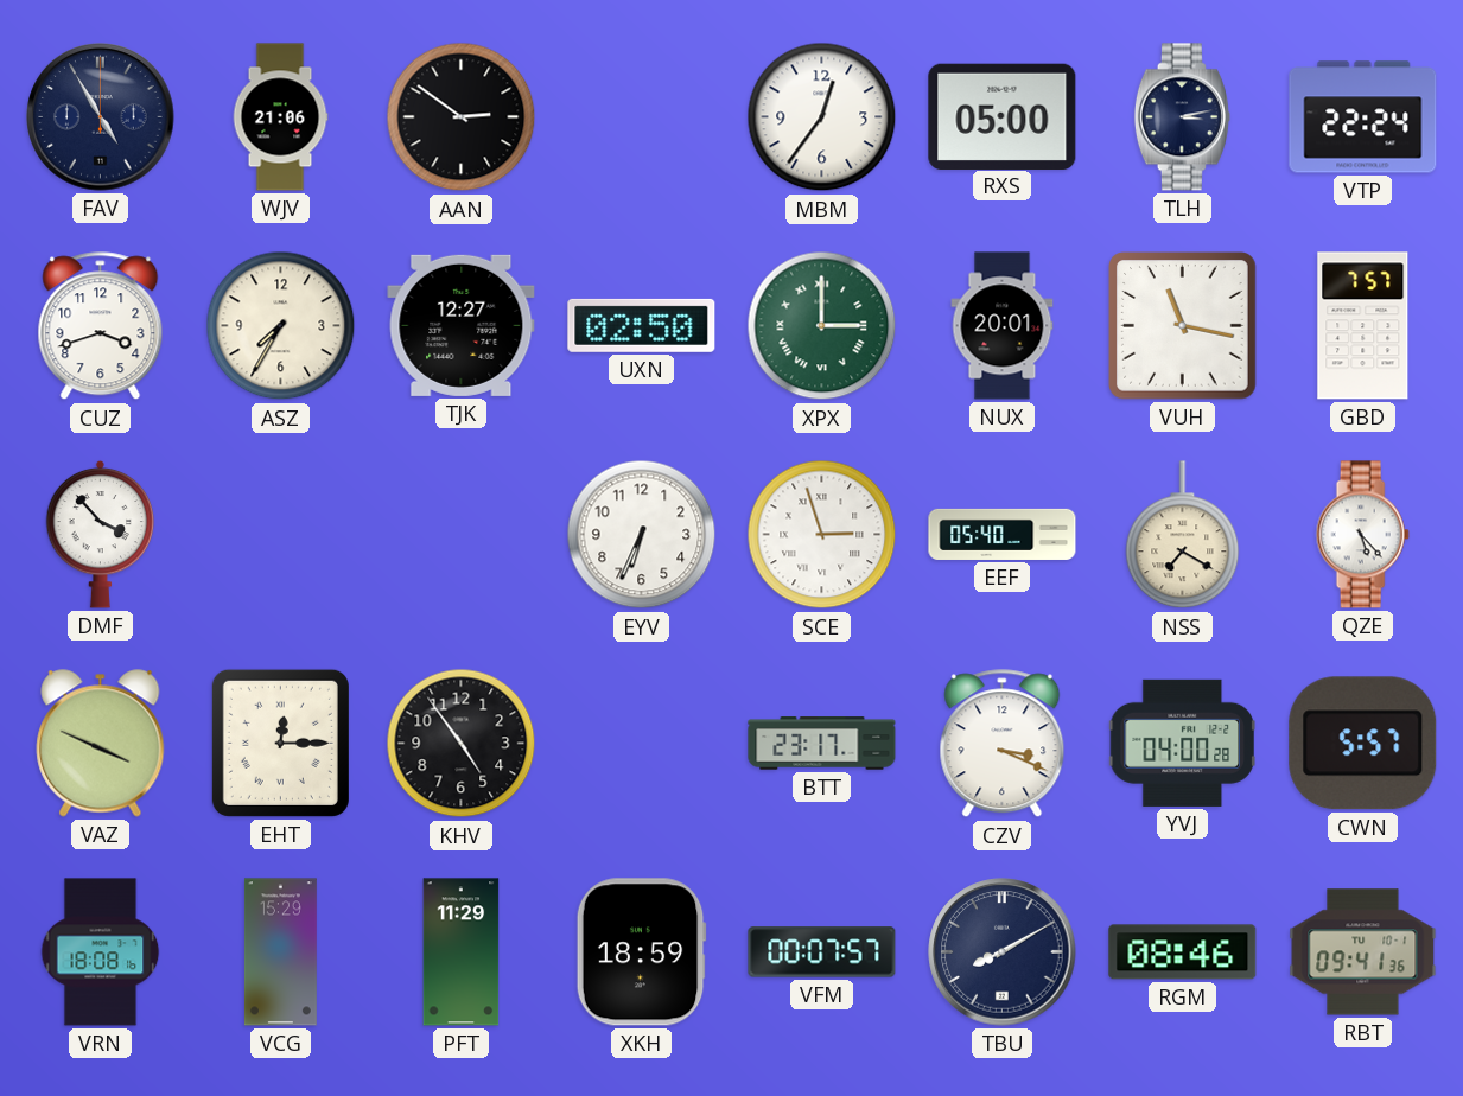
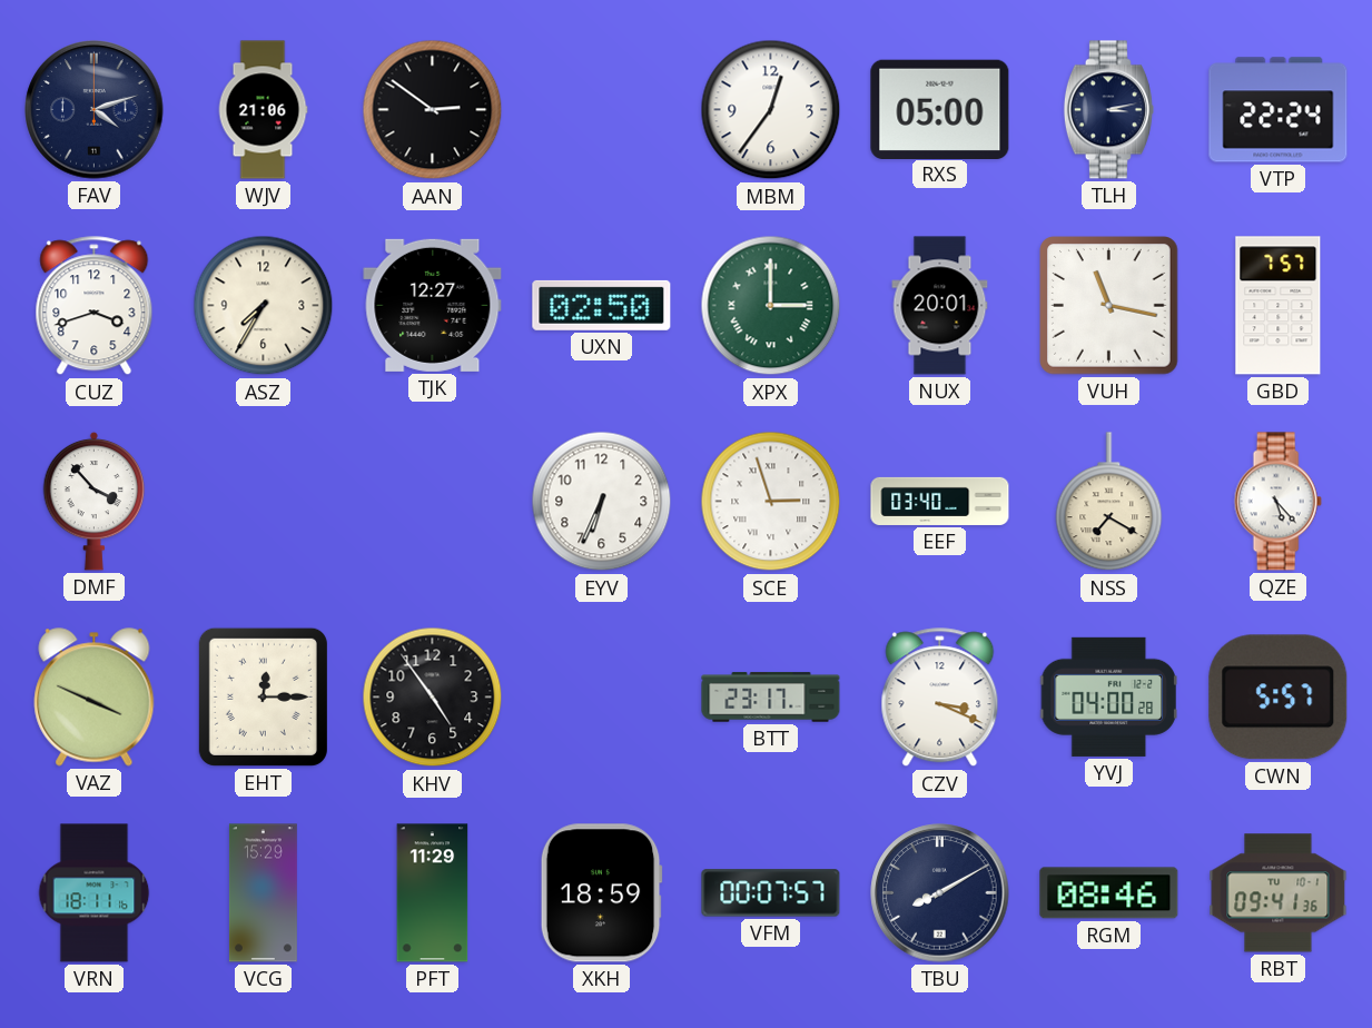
FAV: 4:55 -> 4:12
EEF: 05:40 -> 03:40
VRN: 18:08 -> 18:11
